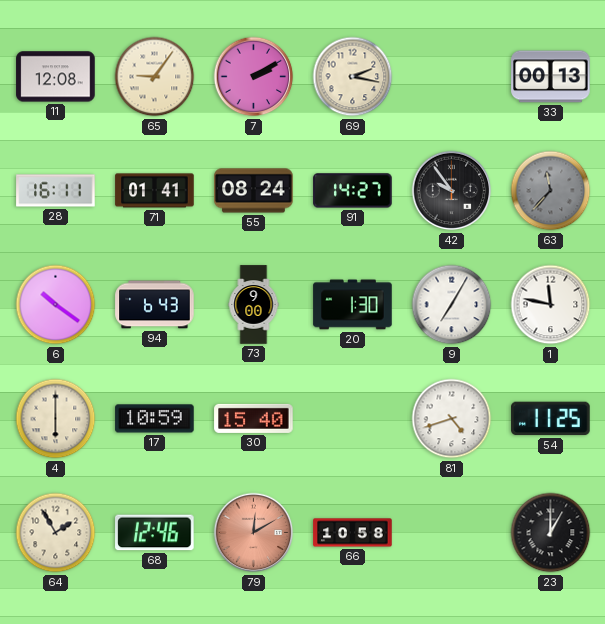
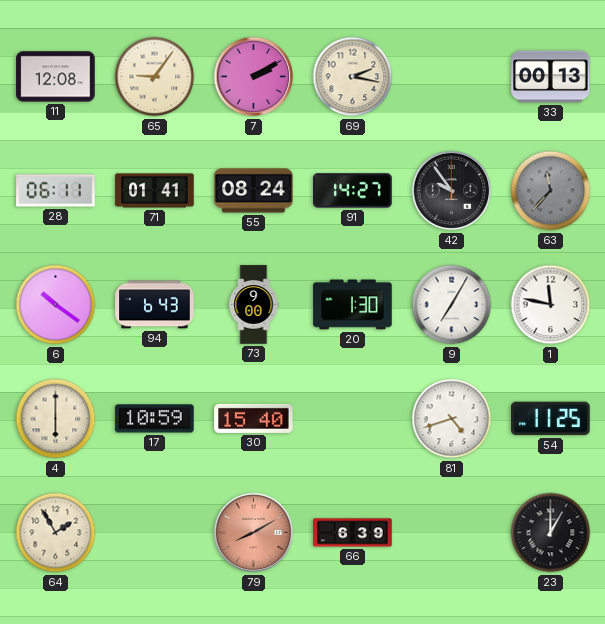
28: 16:11 -> 06:11
68: 12:46 -> none
79: 12:10 -> 8:10
66: 10:58 -> 6:39
